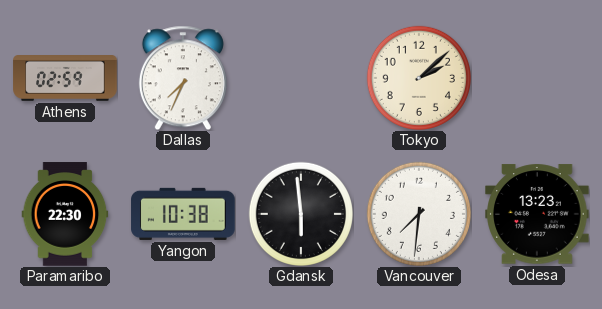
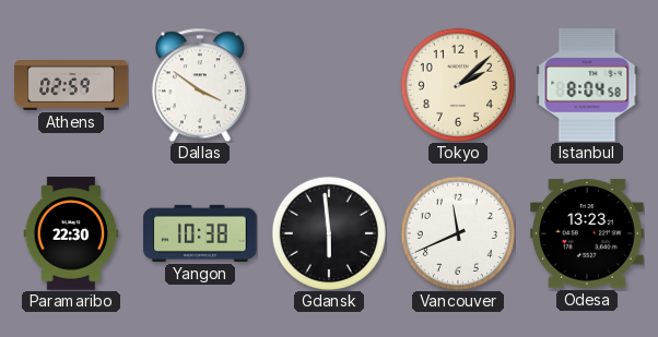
Dallas: 7:34 -> 3:51
Istanbul: none -> 8:04
Vancouver: 7:31 -> 11:41
